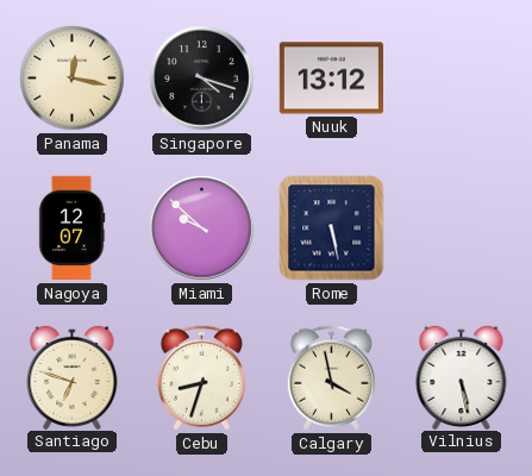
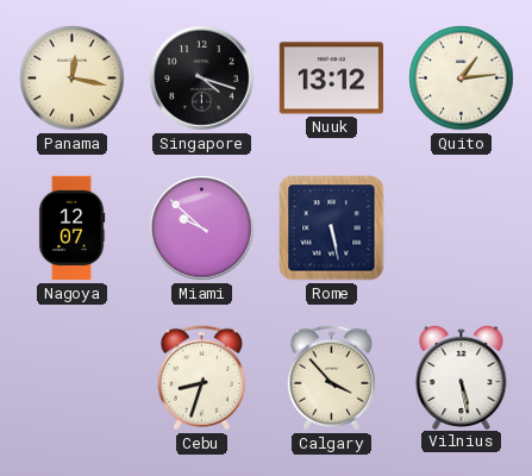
Quito: none -> 1:14
Santiago: 6:48 -> none
Calgary: 3:58 -> 3:53
